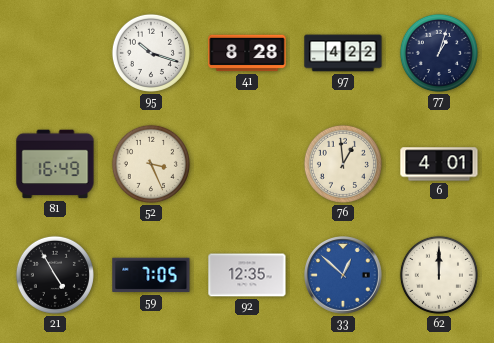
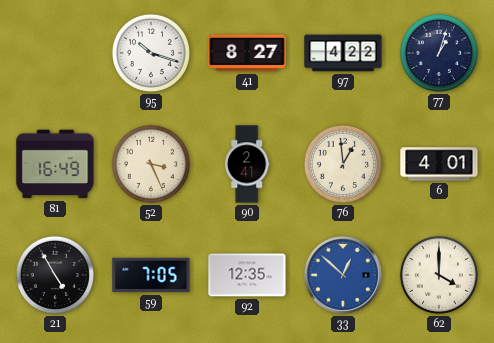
41: 8:28 -> 8:27
90: none -> 2:41
62: 12:00 -> 4:00
